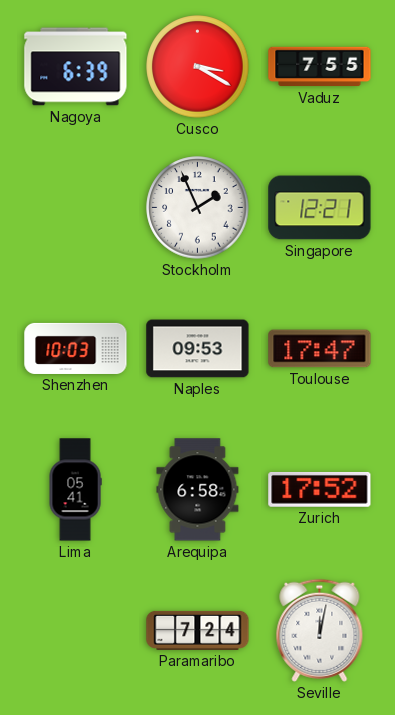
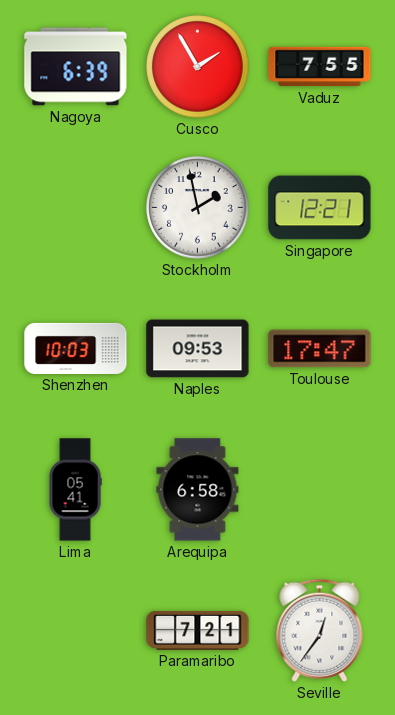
Cusco: 3:20 -> 1:55
Stockholm: 1:56 -> 1:58
Zurich: 17:52 -> none
Paramaribo: 7:24 -> 7:21
Seville: 12:02 -> 12:36
